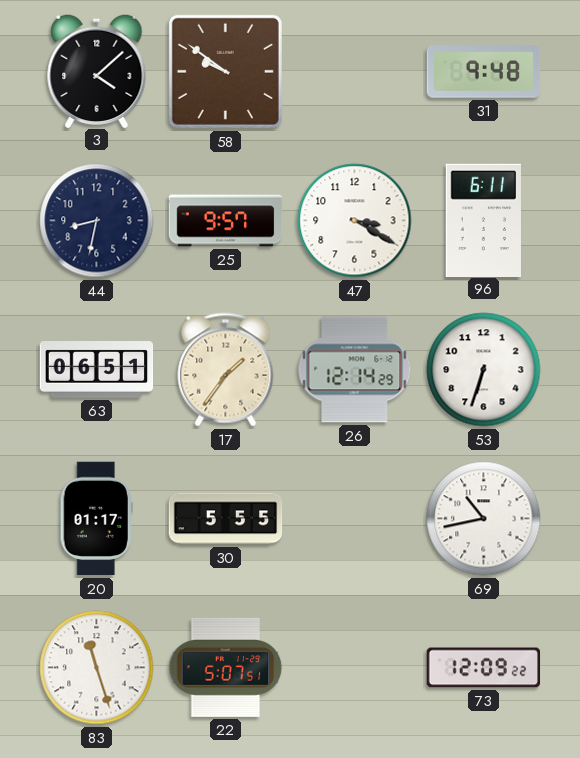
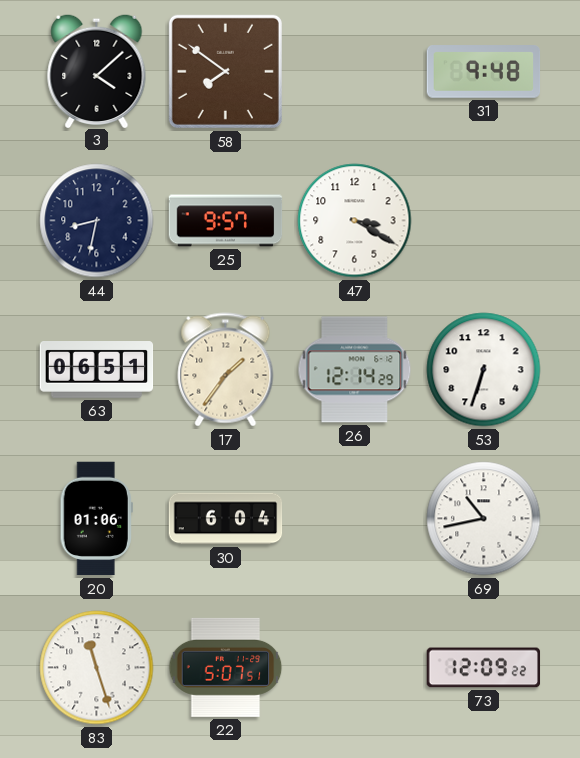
58: 9:51 -> 7:51
96: 6:11 -> none
20: 01:17 -> 01:06
30: 5:55 -> 6:04
